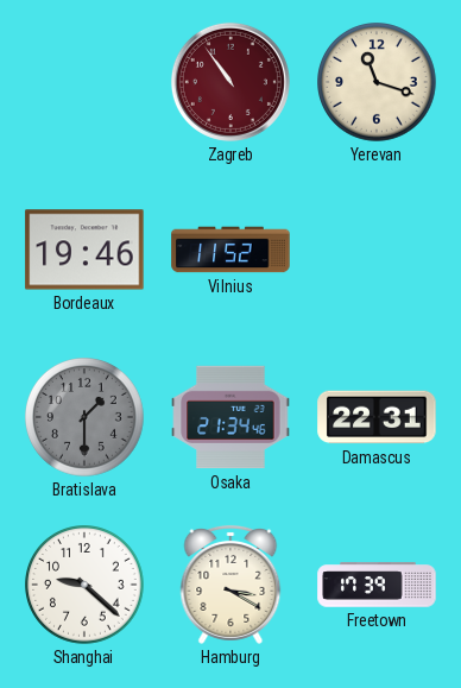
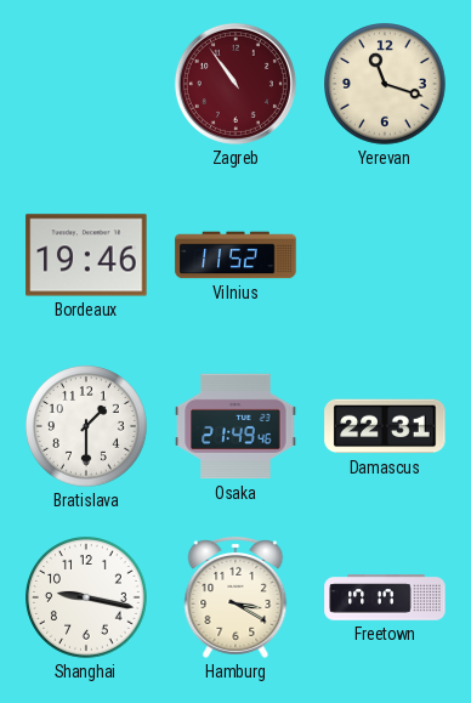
Bratislava dial: grey -> white
Osaka: 21:34 -> 21:49
Shanghai: 9:22 -> 9:17
Freetown: 17:39 -> 17:17
